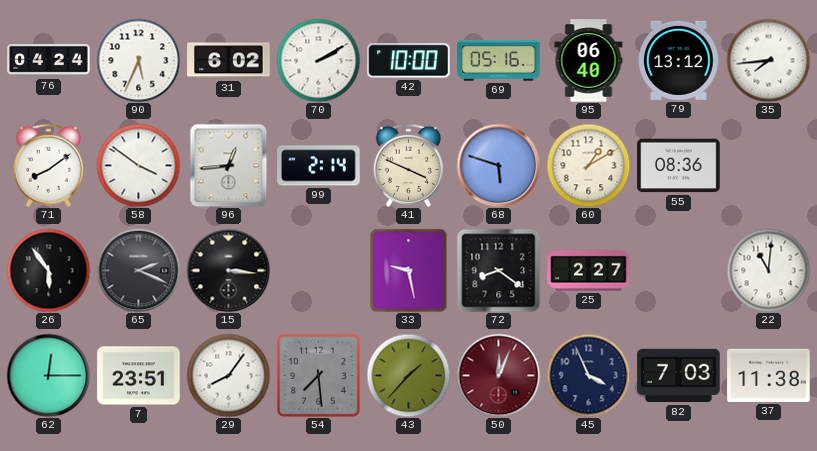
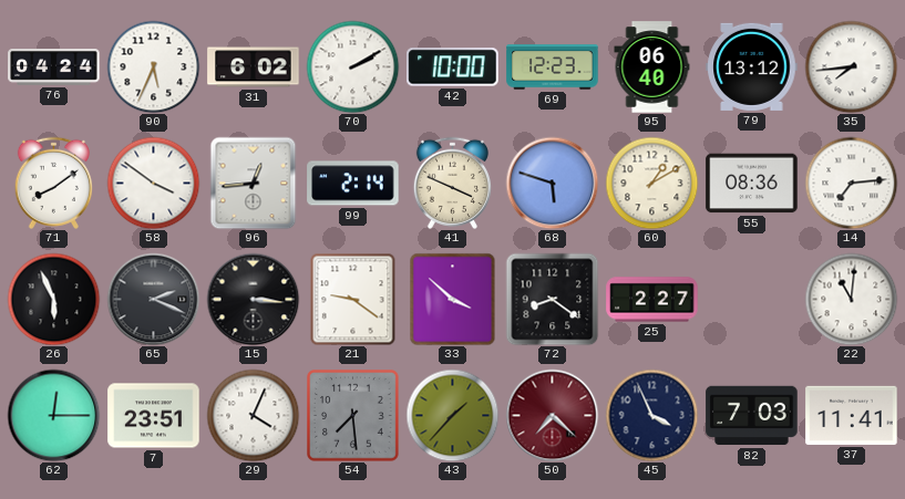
69: 05:16 -> 12:23
14: none -> 7:14
26: 5:54 -> 5:56
21: none -> 9:21
33: 9:28 -> 3:52
29: 8:06 -> 4:04
50: 12:04 -> 7:22
37: 11:38 -> 11:41
